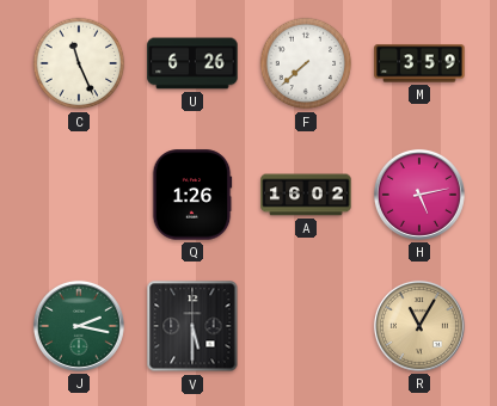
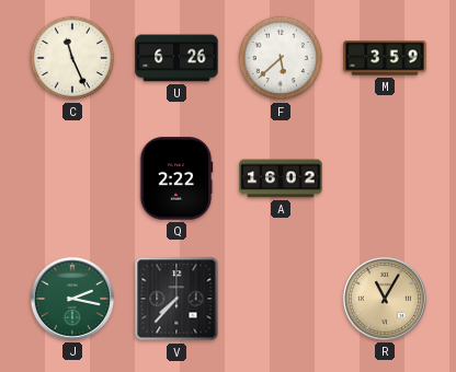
F: 7:38 -> 5:38
Q: 1:26 -> 2:22
H: 5:13 -> none
V: 5:30 -> 7:37
